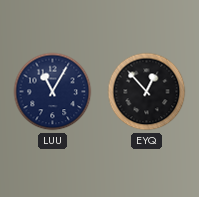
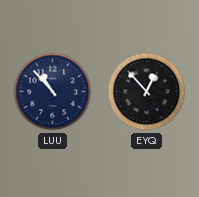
LUU: 11:05 -> 10:53
